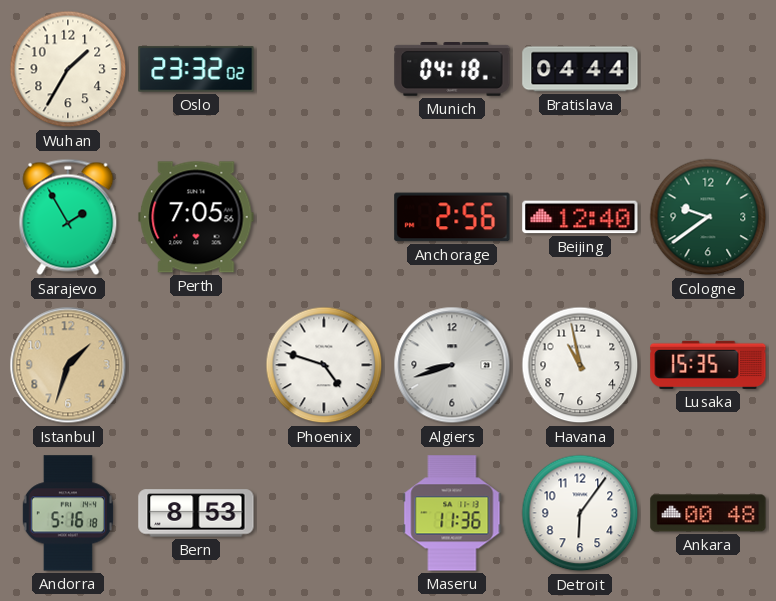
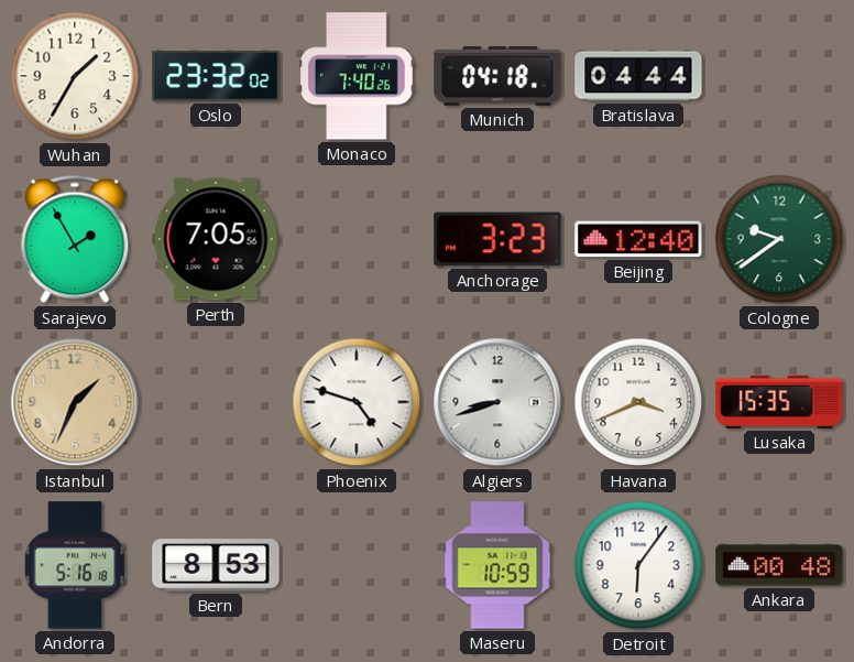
Monaco: none -> 7:40
Anchorage: 2:56 -> 3:23
Istanbul: 1:33 -> 1:34
Havana: 10:58 -> 3:41
Maseru: 11:36 -> 10:59
